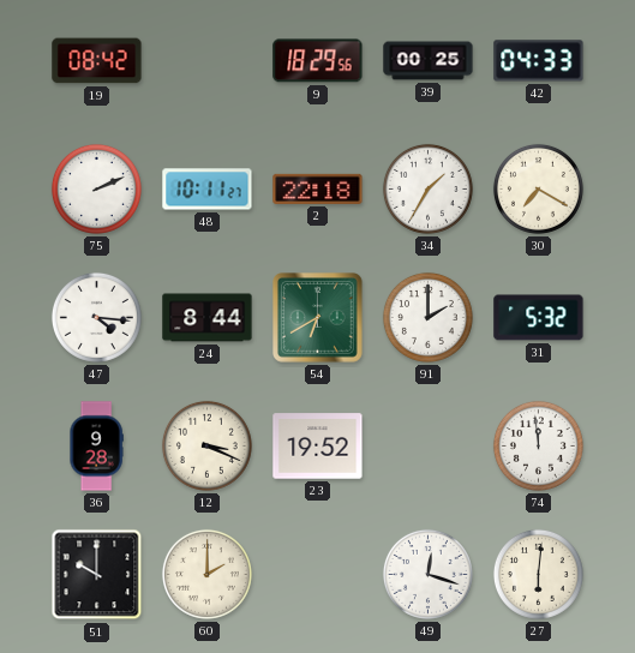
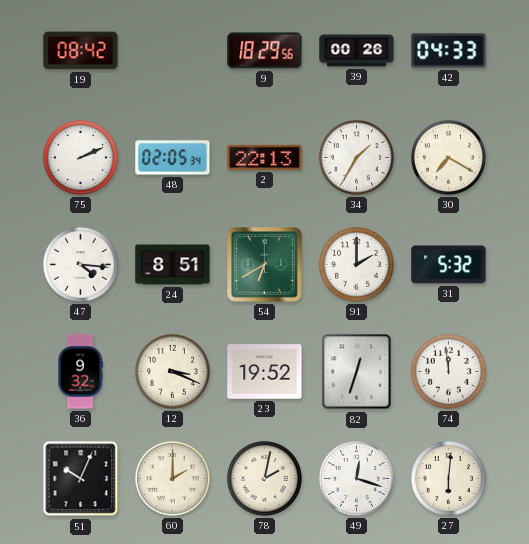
39: 00:25 -> 00:26
48: 10:11 -> 02:05
2: 22:18 -> 22:13
24: 8:44 -> 8:51
36: 9:28 -> 9:32
82: none -> 12:33
51: 10:00 -> 10:04
78: none -> 2:02
